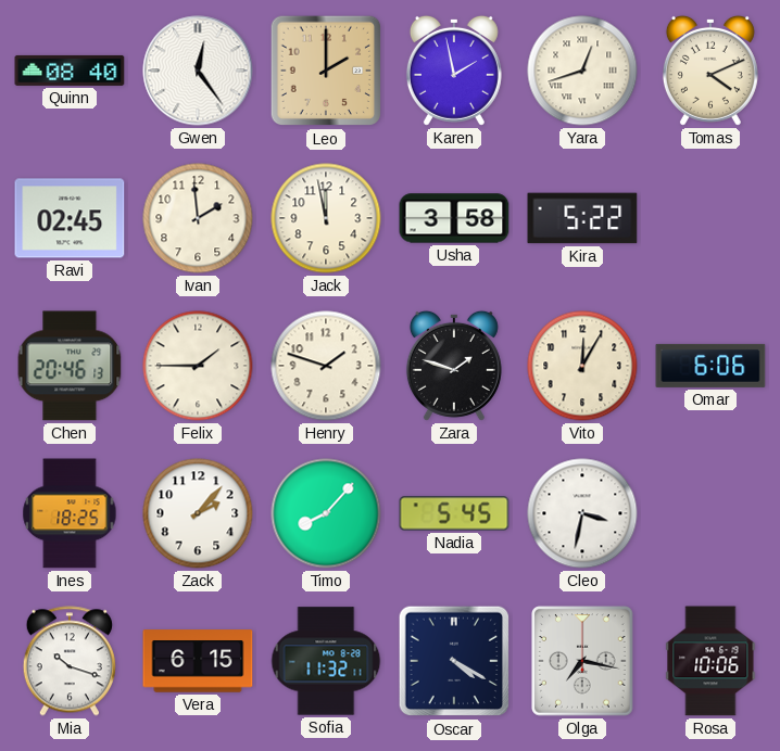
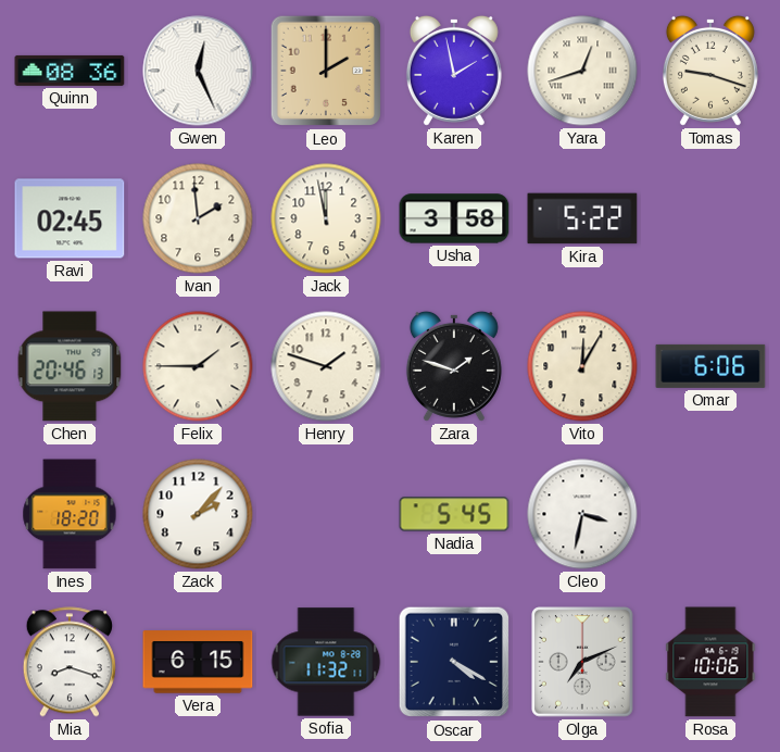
Quinn: 08:40 -> 08:36
Gwen: 12:24 -> 12:26
Tomas: 4:11 -> 9:18
Ines: 18:25 -> 18:20
Timo: 8:07 -> none
Mia: 10:18 -> 8:18
Olga: 7:17 -> 7:11
